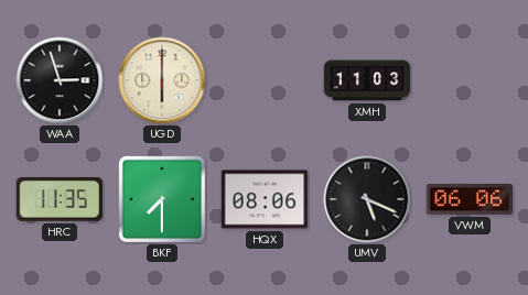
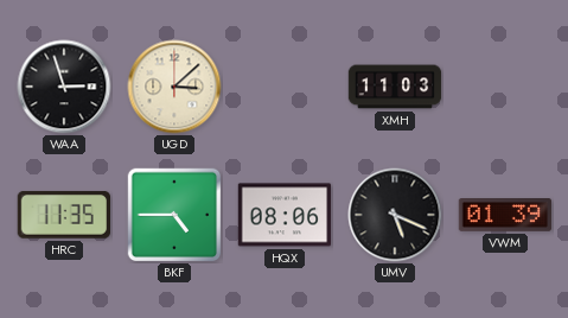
UGD: 6:00 -> 3:08
BKF: 7:30 -> 4:45
VWM: 06:06 -> 01:39
